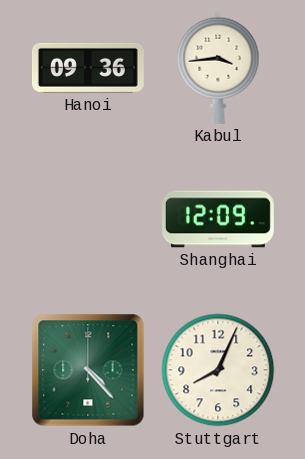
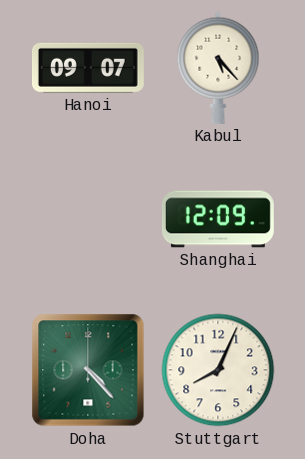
Hanoi: 09:36 -> 09:07
Kabul: 3:44 -> 5:23
